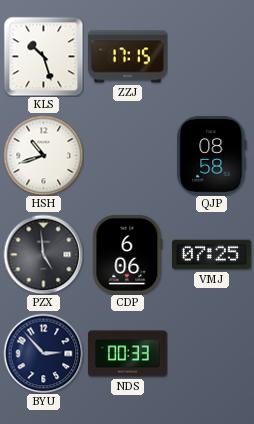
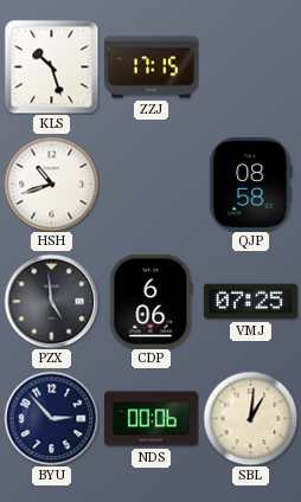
NDS: 00:33 -> 00:06
SBL: none -> 1:01
